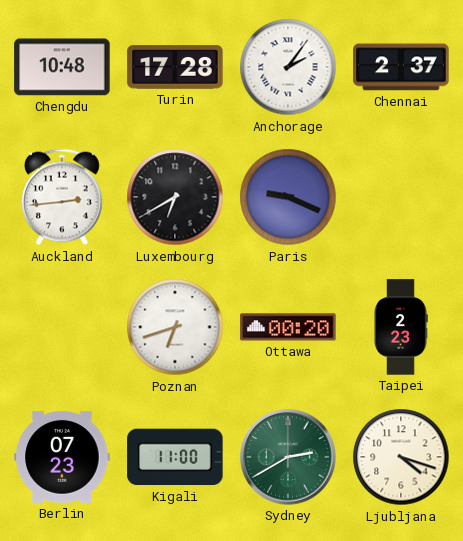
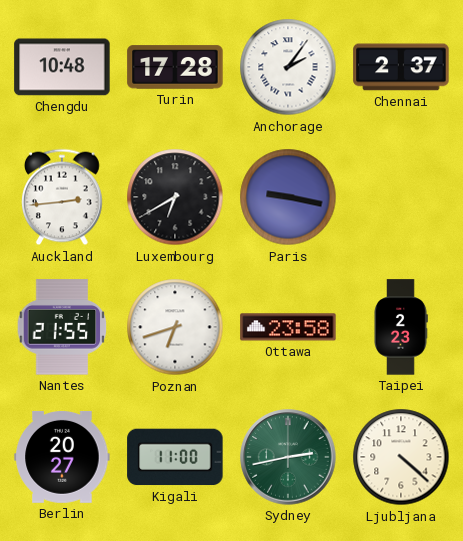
Paris: 9:19 -> 9:17
Nantes: none -> 21:55
Ottawa: 00:20 -> 23:58
Berlin: 07:23 -> 20:27
Sydney: 2:40 -> 2:43
Ljubljana: 4:18 -> 4:22
